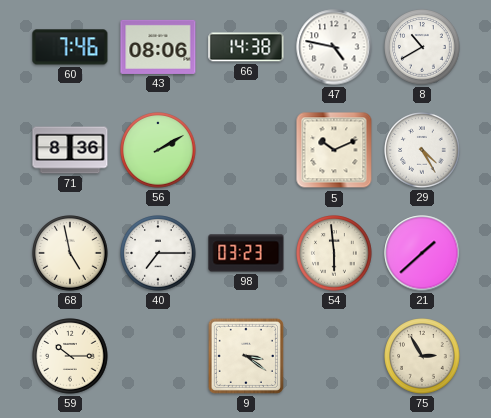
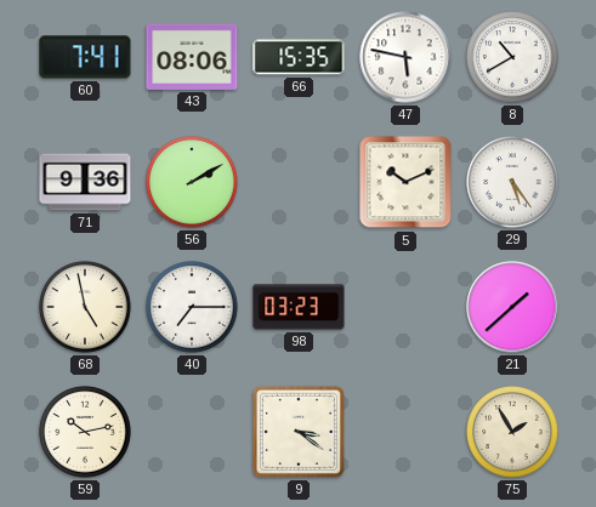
60: 7:46 -> 7:41
66: 14:38 -> 15:35
47: 4:47 -> 5:47
71: 8:36 -> 9:36
29: 4:25 -> 5:24
54: 5:59 -> none
59: 10:15 -> 10:13
75: 2:55 -> 1:55
